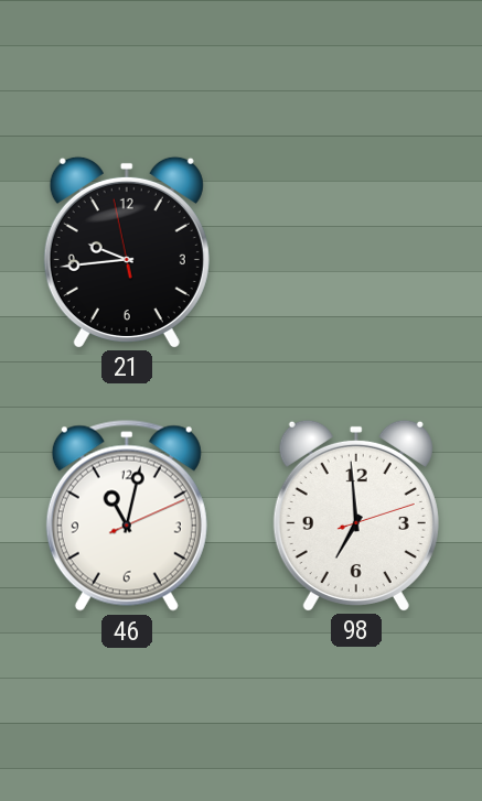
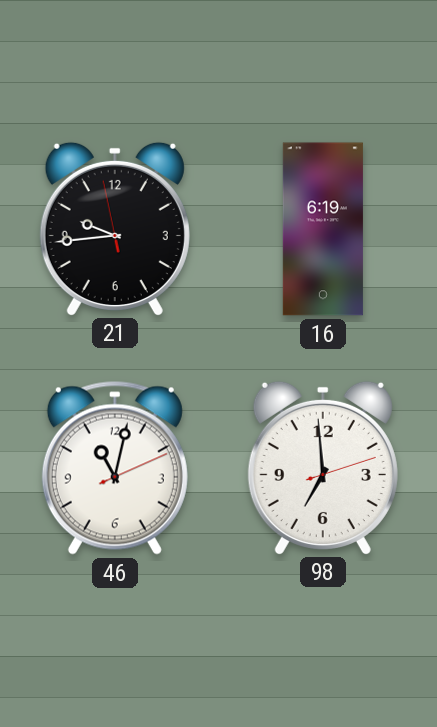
16: none -> 6:19
